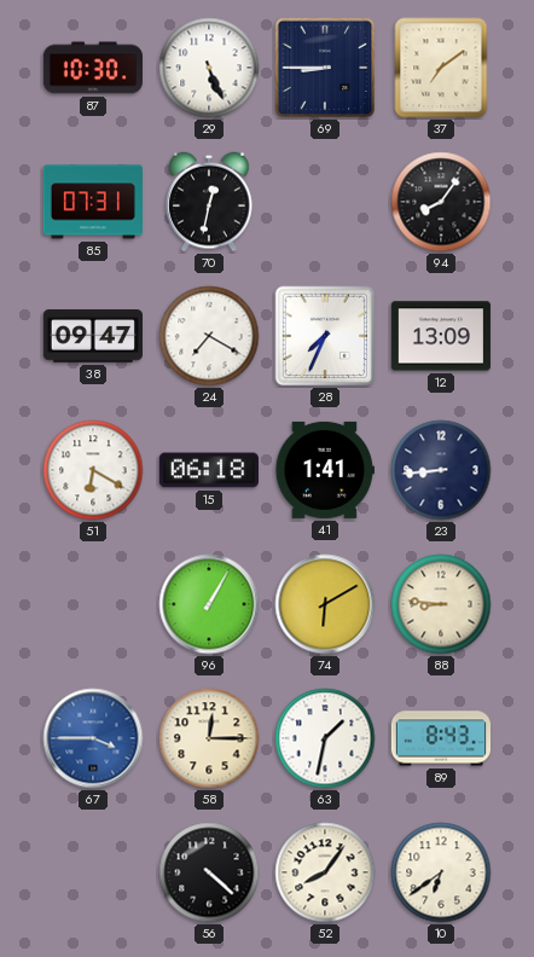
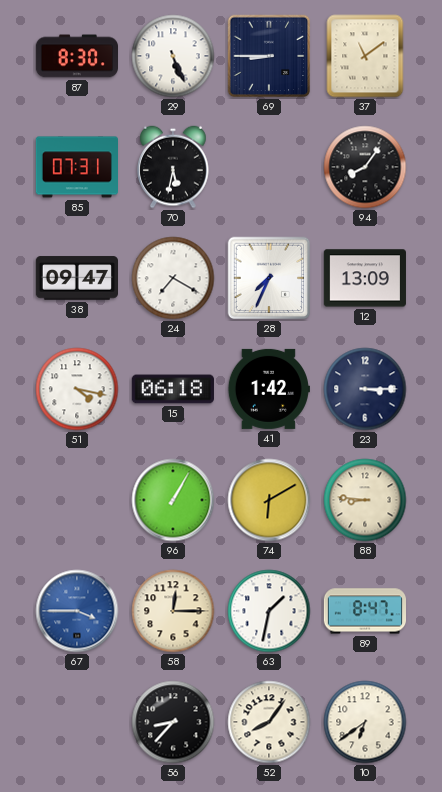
87: 10:30 -> 8:30
37: 7:09 -> 11:09
70: 12:32 -> 5:32
51: 6:20 -> 4:17
41: 1:41 -> 1:42
23: 8:44 -> 3:15
89: 8:43 -> 8:47
56: 4:22 -> 8:37
